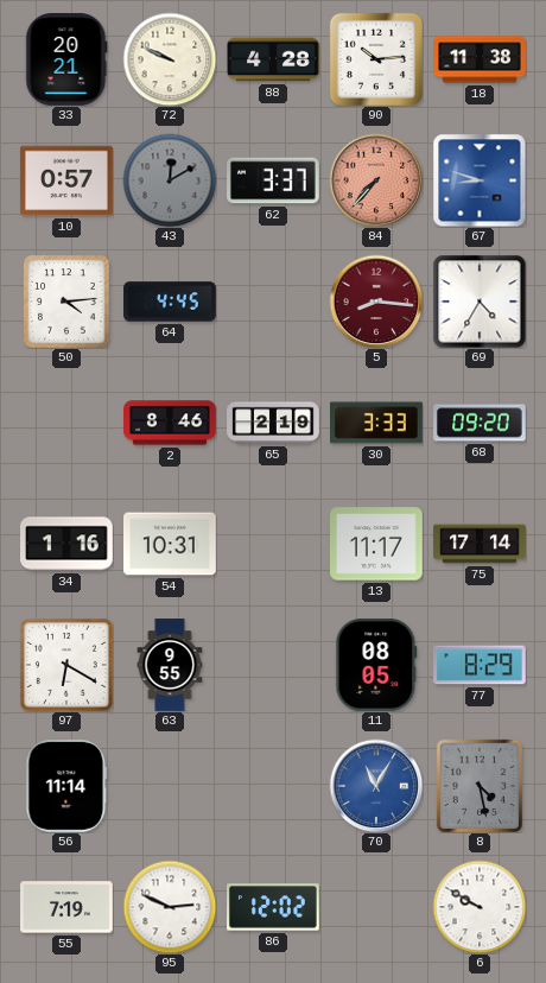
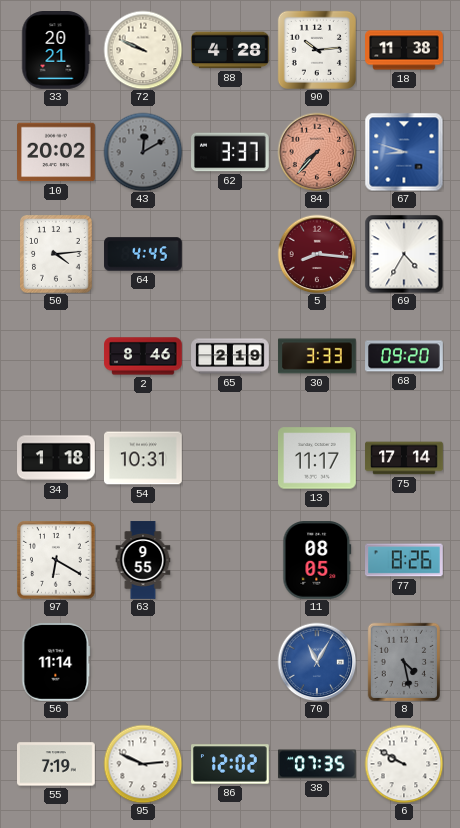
10: 0:57 -> 20:02
34: 1:16 -> 1:18
77: 8:29 -> 8:26
38: none -> 07:35
